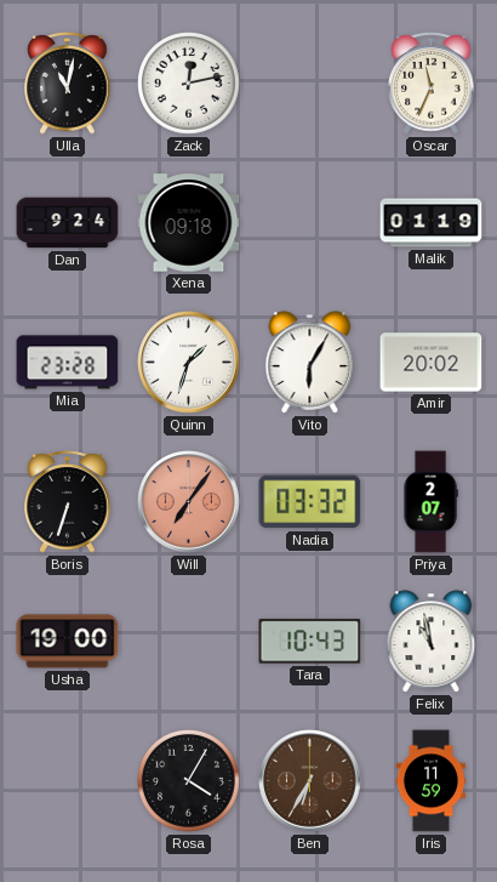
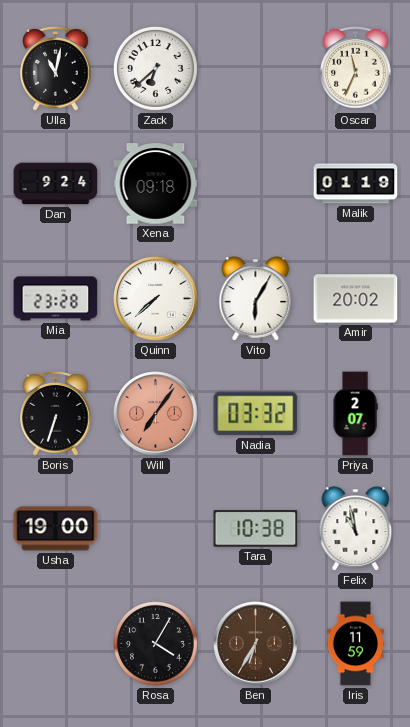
Zack: 12:13 -> 6:38
Quinn: 1:33 -> 7:38
Tara: 10:43 -> 10:38
